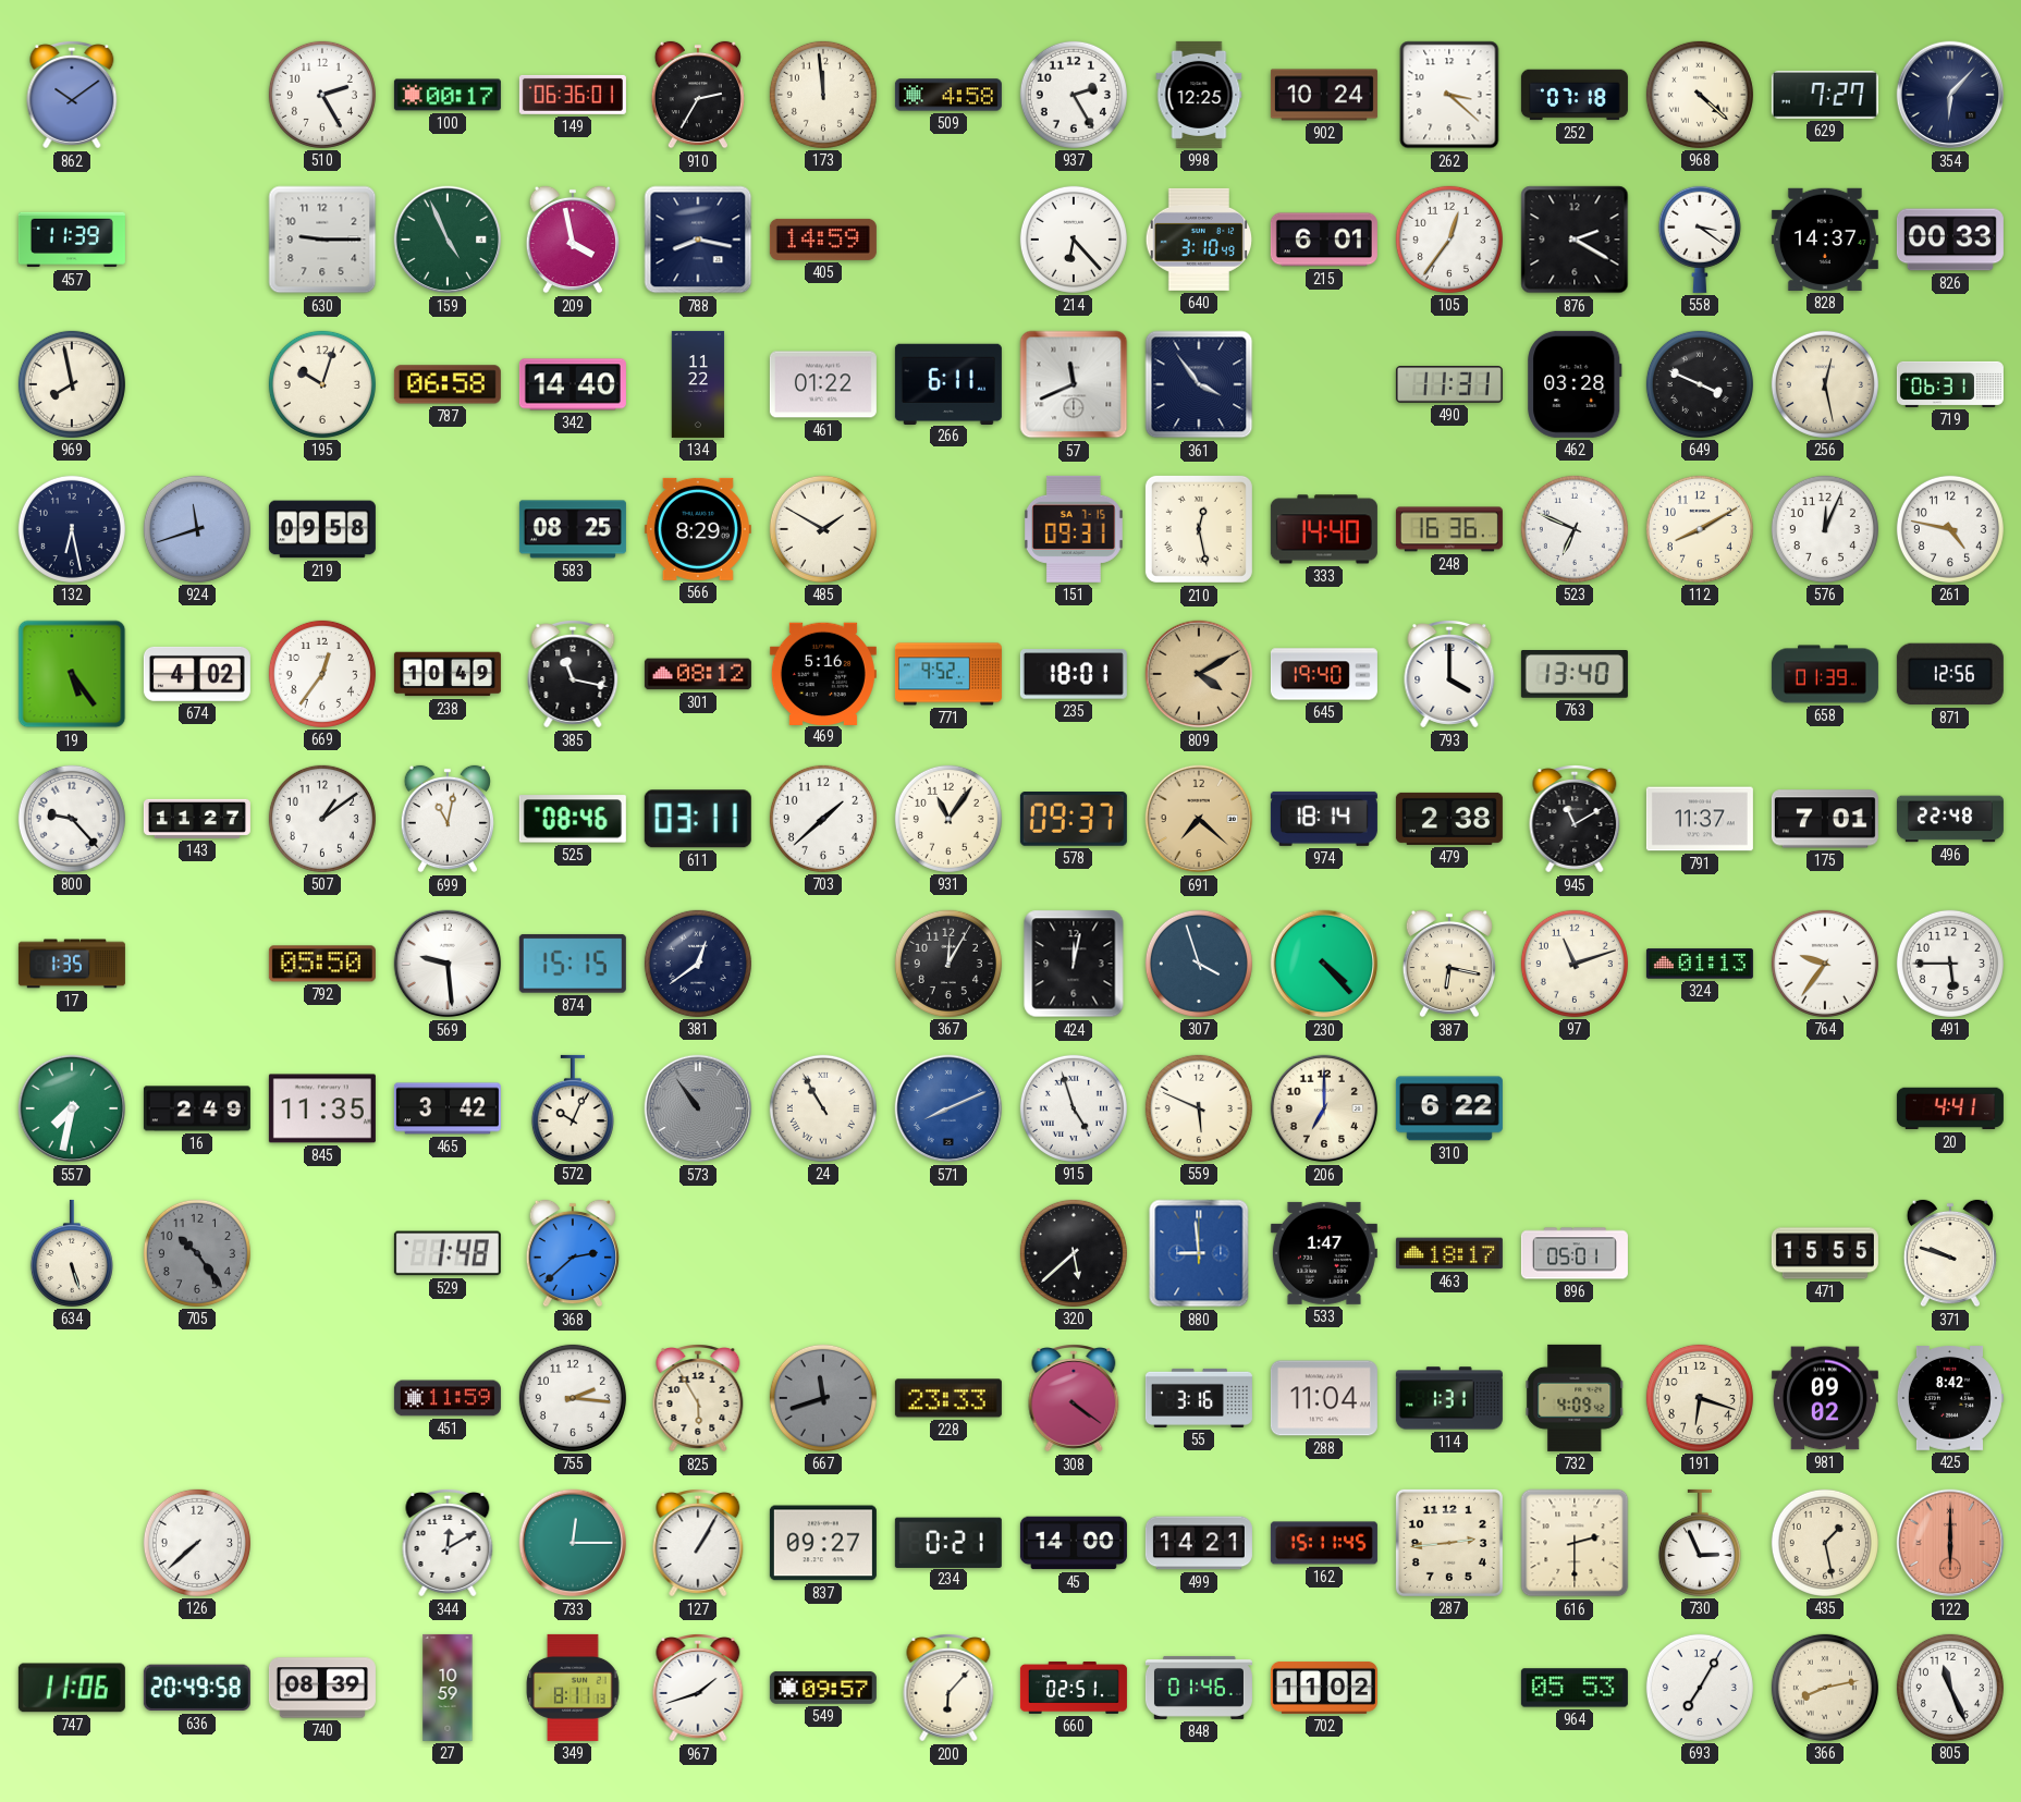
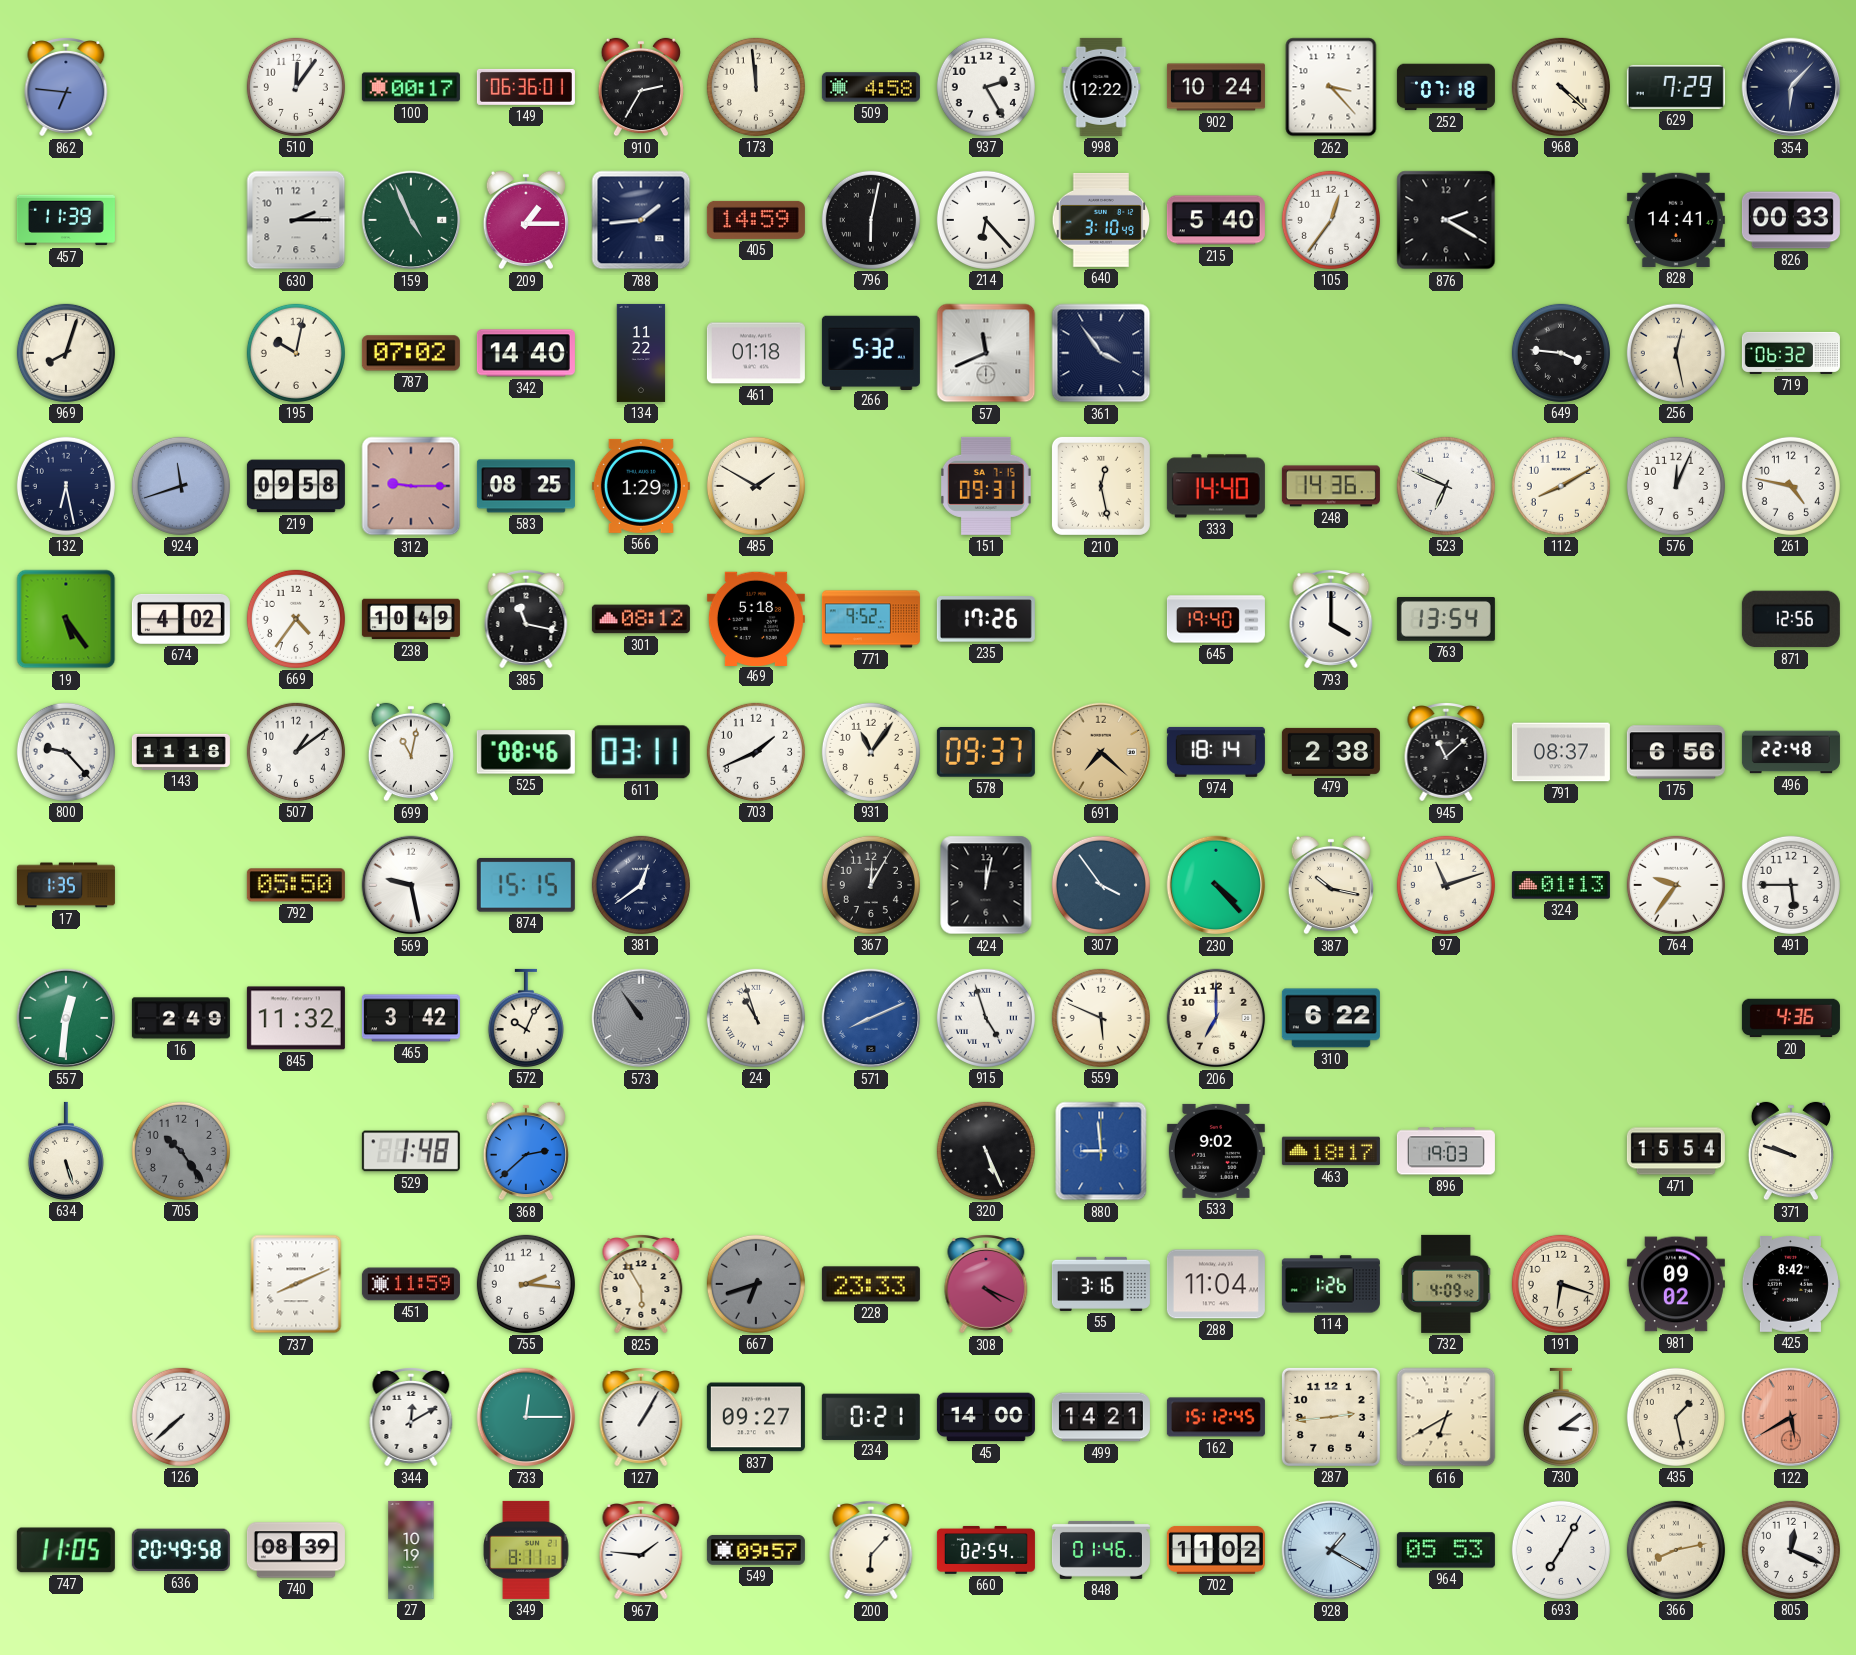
862: 10:09 -> 6:46
510: 2:25 -> 12:06
998: 12:25 -> 12:22
262: 3:22 -> 3:23
629: 7:27 -> 7:29
630: 9:15 -> 2:15
209: 3:58 -> 1:15
788: 8:17 -> 1:44
796: none -> 6:02
215: 6:01 -> 5:40
558: 3:21 -> none
828: 14:37 -> 14:41
969: 7:58 -> 8:03
195: 10:03 -> 10:02
787: 06:58 -> 07:02
461: 01:22 -> 01:18
266: 6:11 -> 5:32
490: 11:31 -> none
462: 03:28 -> none
649: 3:49 -> 3:46
719: 06:31 -> 06:32
312: none -> 9:15
566: 8:29 -> 1:29
248: 16:36 -> 14:36
669: 12:36 -> 4:36
469: 5:16 -> 5:18
235: 18:01 -> 17:26
809: 4:10 -> none
763: 13:40 -> 13:54
658: 01:39 -> none
143: 11:27 -> 11:18
703: 1:38 -> 1:41
945: 11:10 -> 11:08
791: 11:37 -> 08:37
175: 7:01 -> 6:56
569: 9:29 -> 9:28
307: 3:57 -> 3:54
387: 6:17 -> 10:17
557: 7:32 -> 12:31
845: 11:35 -> 11:32
24: 10:55 -> 10:57
20: 4:41 -> 4:36
320: 5:38 -> 5:26
533: 1:47 -> 9:02
896: 05:01 -> 19:03
471: 15:55 -> 15:54
737: none -> 8:11
667: 11:42 -> 6:42
308: 4:21 -> 4:19
114: 1:31 -> 1:26
162: 15:11 -> 15:12
616: 2:30 -> 6:40
730: 2:56 -> 3:09
122: 6:00 -> 5:40
747: 11:06 -> 11:05
27: 10:59 -> 10:19
967: 1:42 -> 1:46
660: 02:51 -> 02:54
928: none -> 1:20
805: 11:26 -> 12:19
